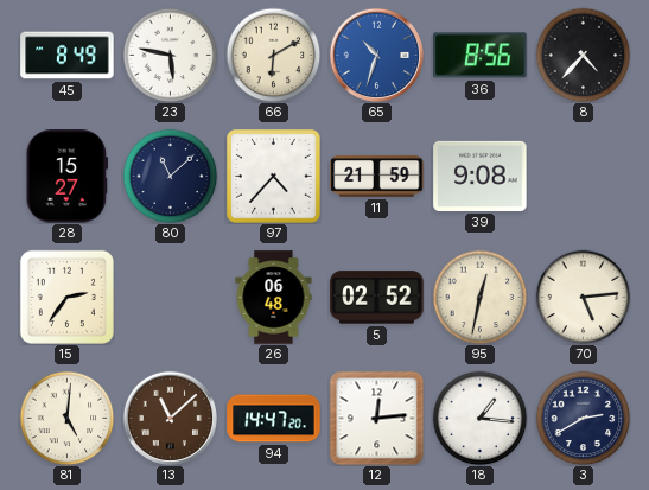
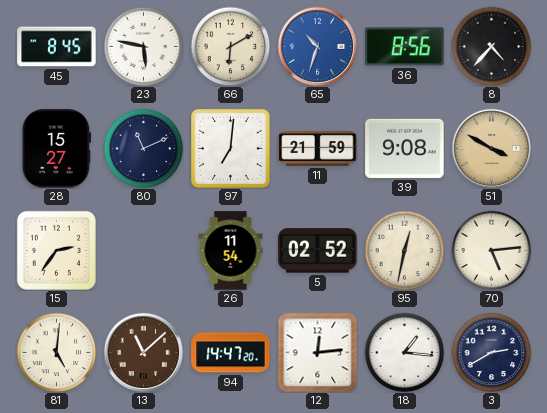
45: 8:49 -> 8:45
80: 11:08 -> 11:11
97: 4:37 -> 7:01
51: none -> 3:50
26: 06:48 -> 11:54
